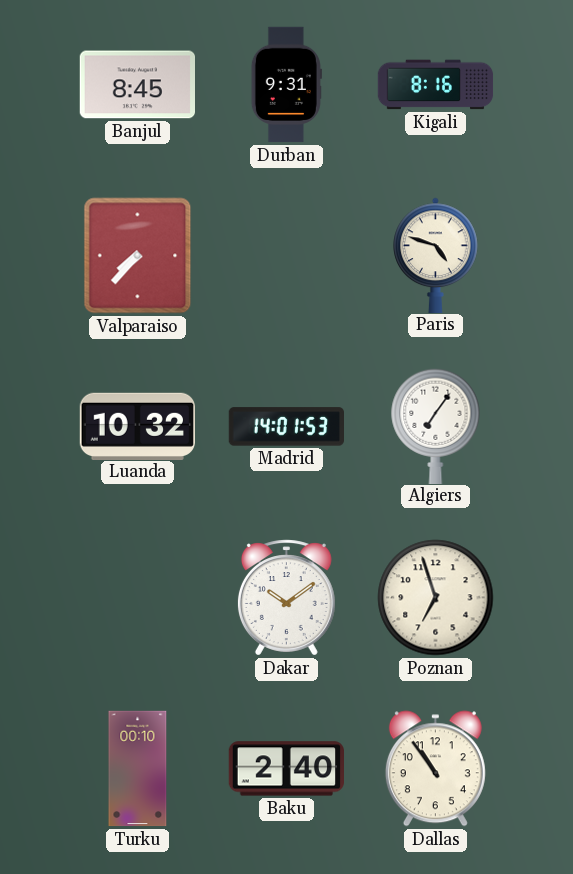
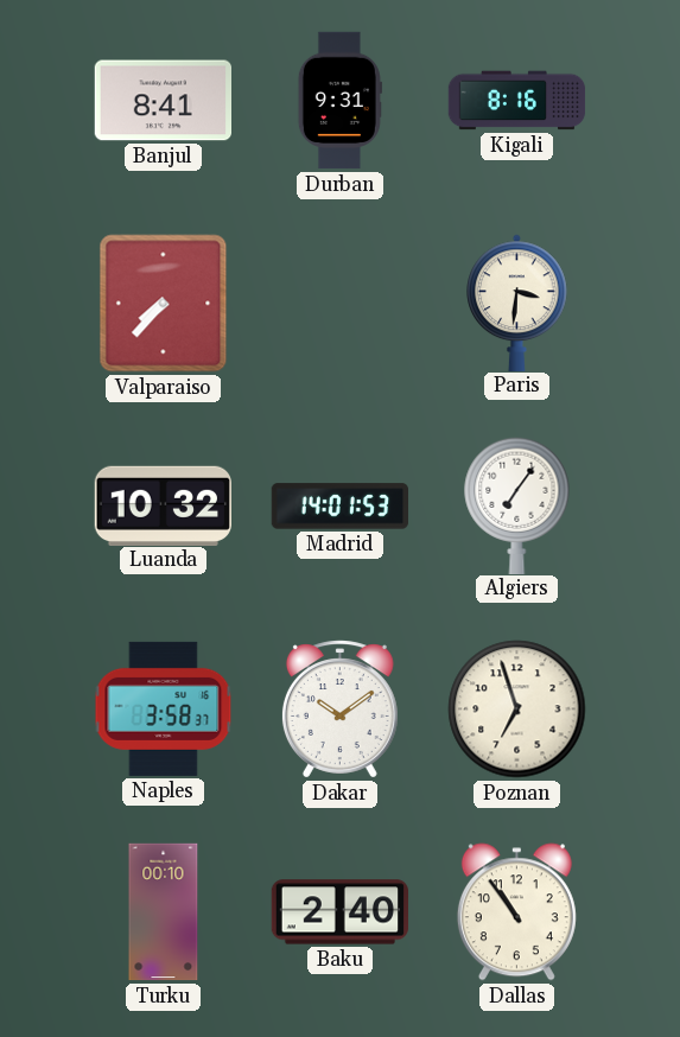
Banjul: 8:45 -> 8:41
Paris: 4:48 -> 3:31
Naples: none -> 3:58
